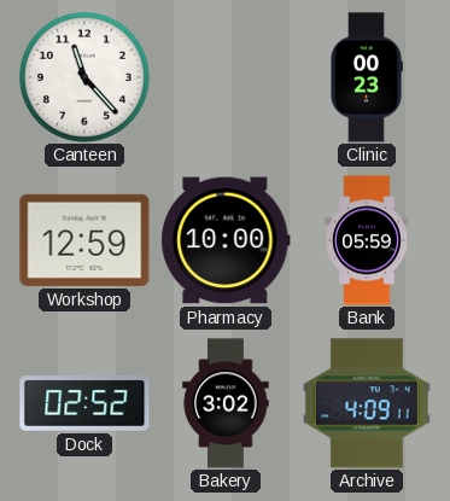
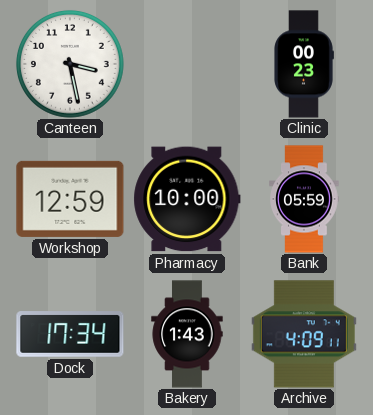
Canteen: 11:23 -> 3:28
Dock: 02:52 -> 17:34
Bakery: 3:02 -> 1:43
